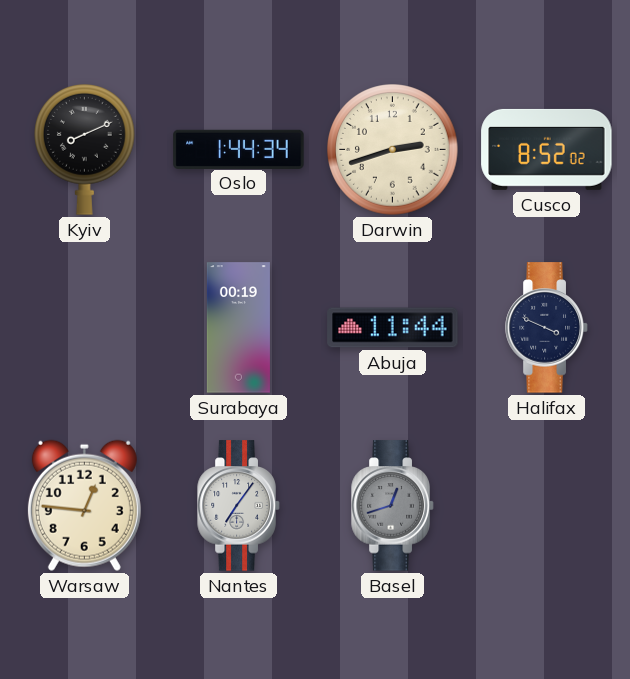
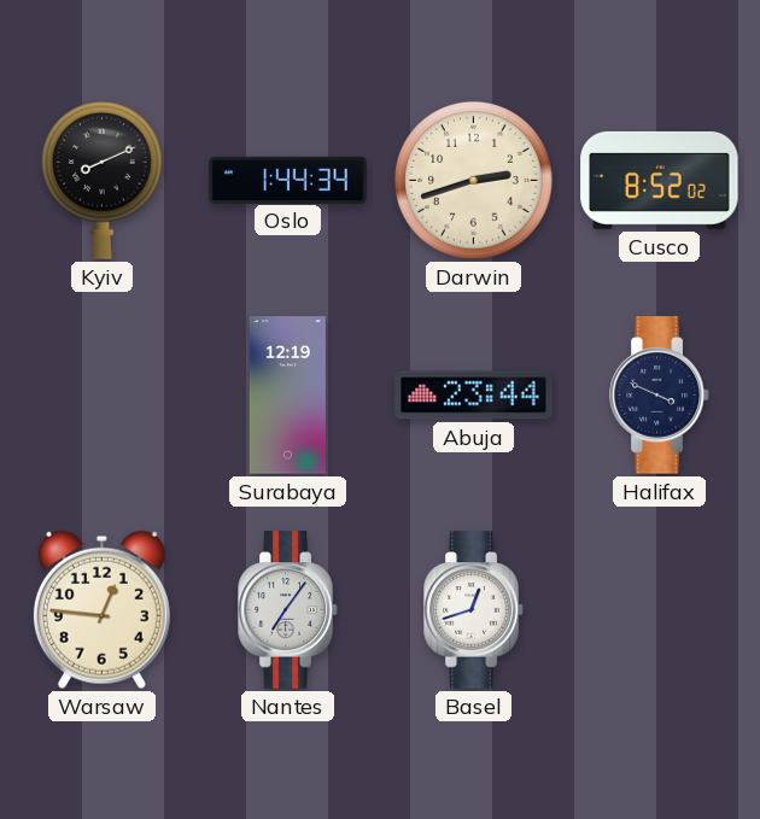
Surabaya: 00:19 -> 12:19
Abuja: 11:44 -> 23:44
Basel dial: grey -> white
